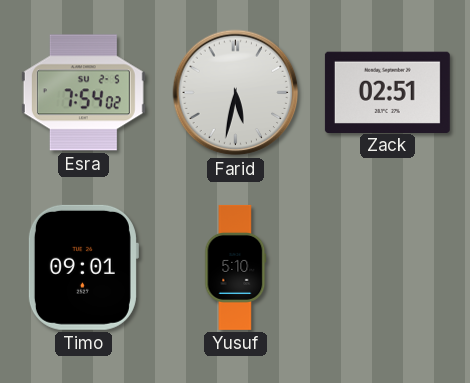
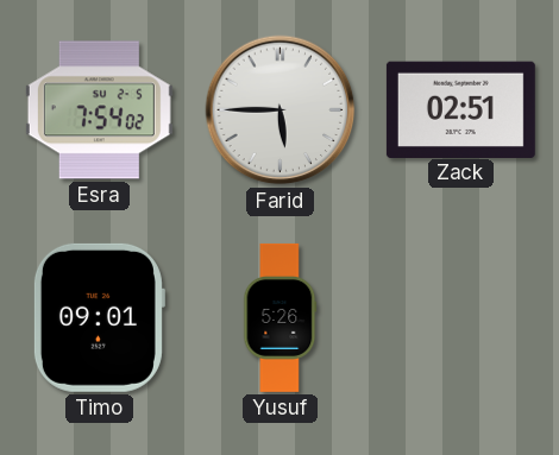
Farid: 5:32 -> 5:45
Yusuf: 5:10 -> 5:26
